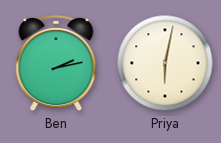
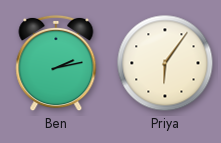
Priya: 6:02 -> 6:06
